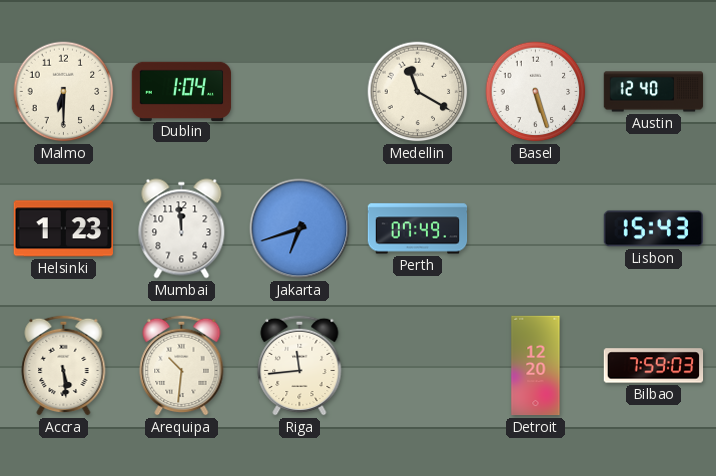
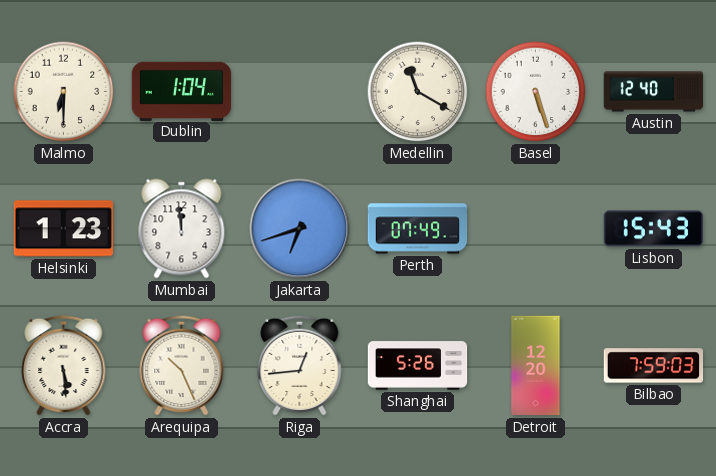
Arequipa: 10:31 -> 10:26
Riga: 11:44 -> 12:44
Shanghai: none -> 5:26
